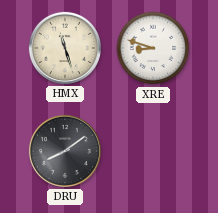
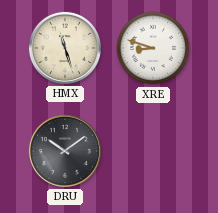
DRU: 8:09 -> 10:09
